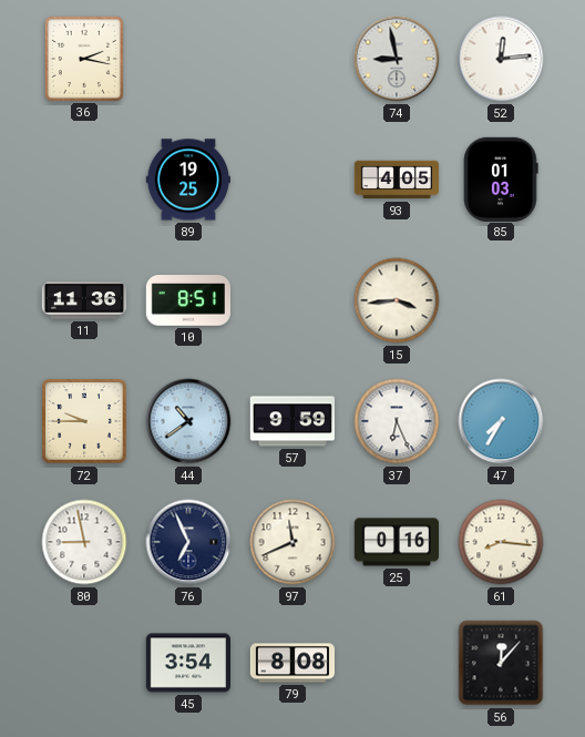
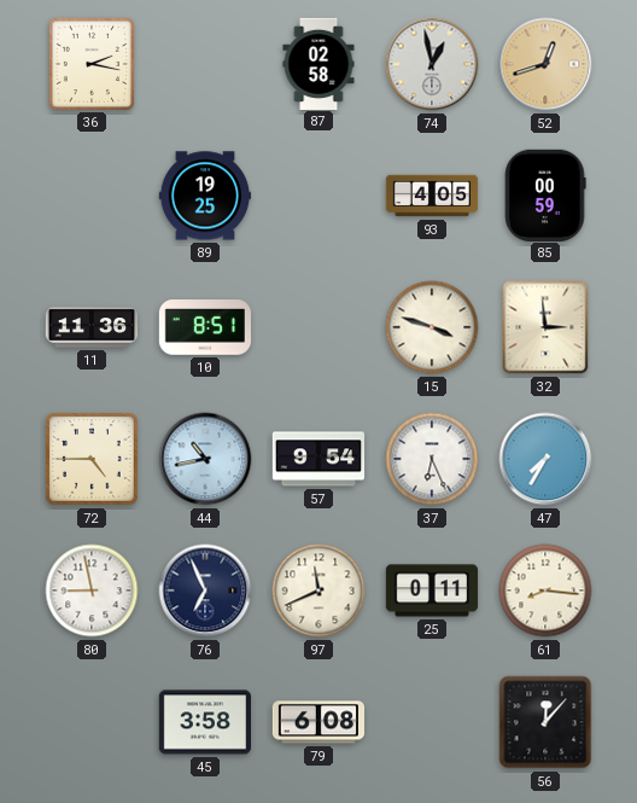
87: none -> 02:58
74: 8:58 -> 12:58
52: 12:14 -> 12:42
52 dial: white -> champagne
85: 01:03 -> 00:59
15: 3:44 -> 3:48
32: none -> 2:59
72: 9:45 -> 4:45
44: 10:39 -> 10:43
57: 9:59 -> 9:54
25: 0:16 -> 0:11
45: 3:54 -> 3:58
79: 8:08 -> 6:08
